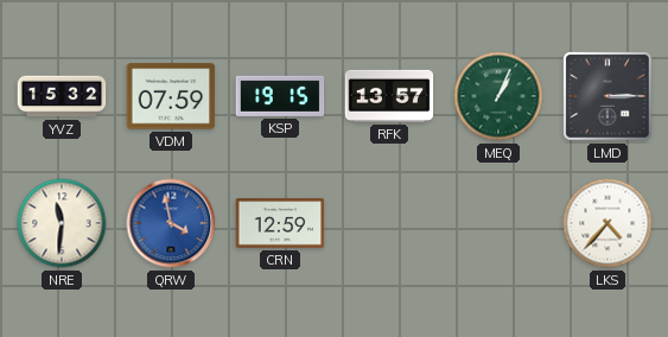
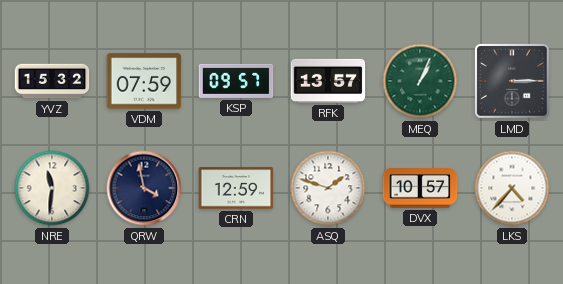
KSP: 19:15 -> 09:57
QRW dial: blue -> navy
ASQ: none -> 1:48
DVX: none -> 10:57
